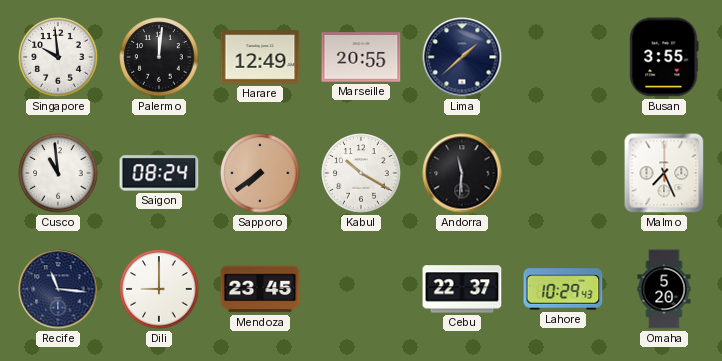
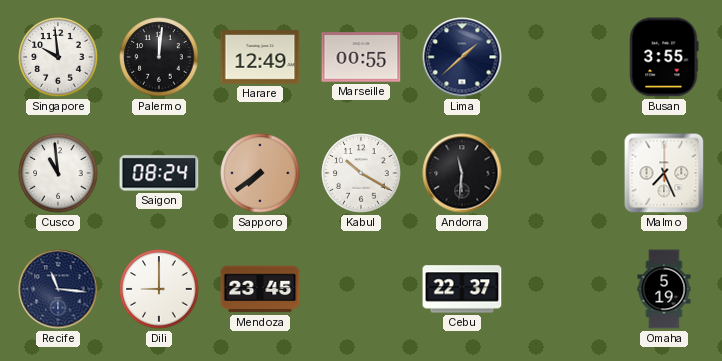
Marseille: 20:55 -> 00:55
Lahore: 10:29 -> none
Omaha: 5:20 -> 5:19
